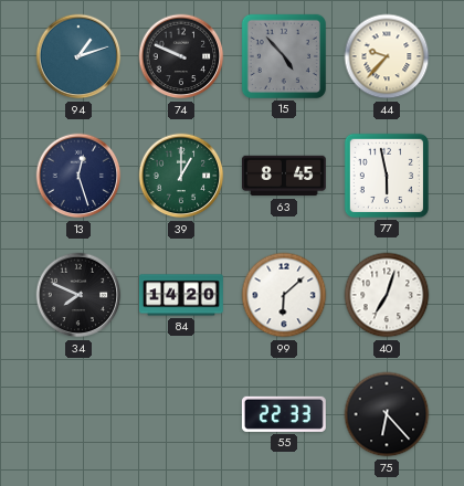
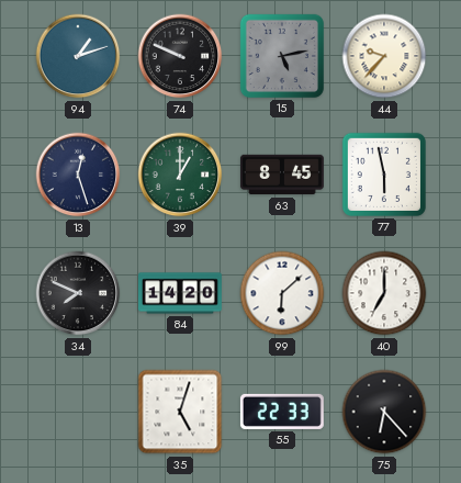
15: 4:53 -> 5:13
40: 7:03 -> 7:00
35: none -> 5:03
